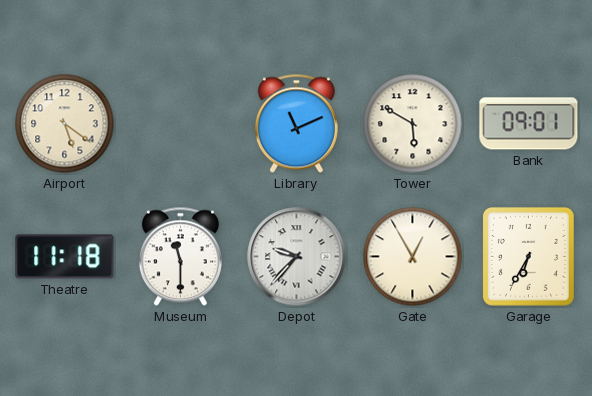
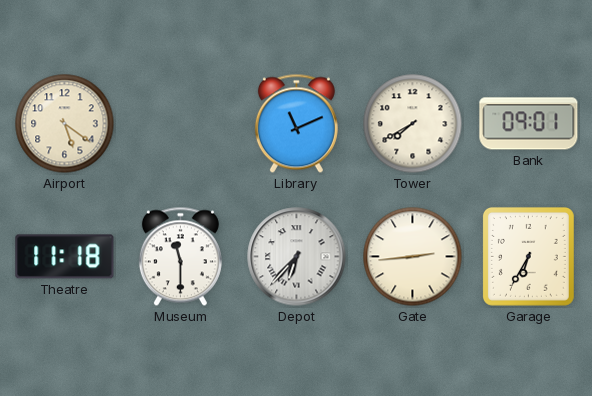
Tower: 5:50 -> 7:40
Depot: 9:37 -> 6:37
Gate: 12:55 -> 2:44
